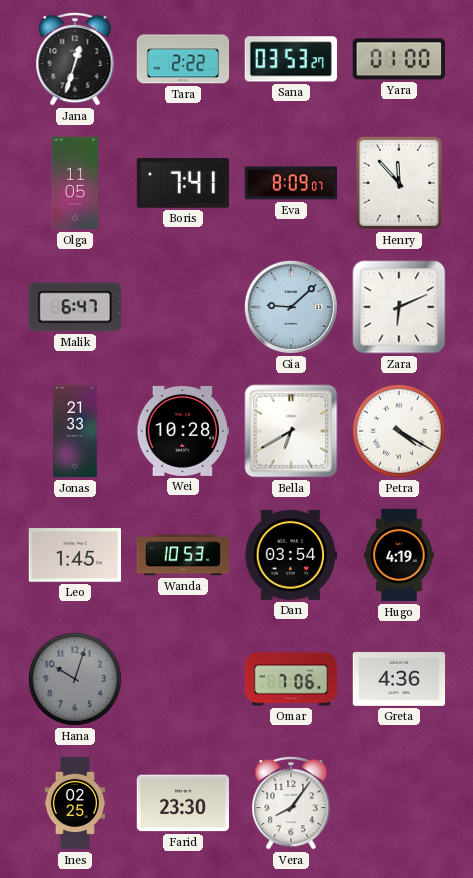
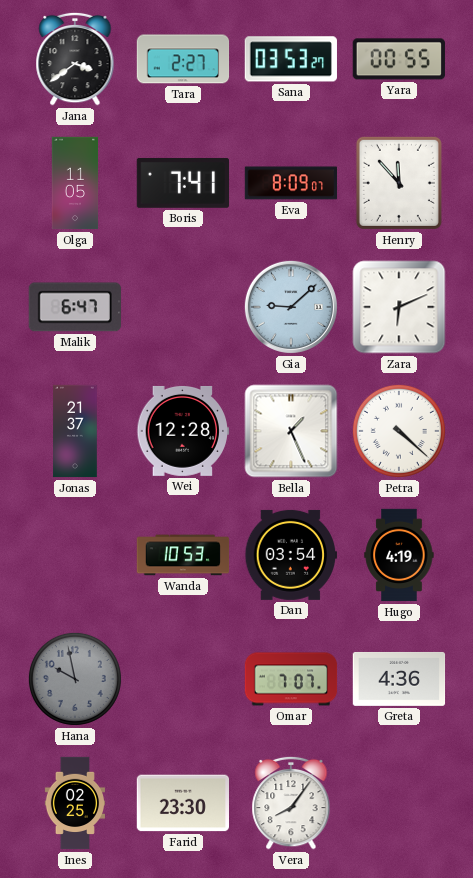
Jana: 12:33 -> 3:39
Tara: 2:22 -> 2:27
Yara: 01:00 -> 00:55
Jonas: 21:33 -> 21:37
Wei: 10:28 -> 12:28
Bella: 6:40 -> 1:26
Petra: 4:20 -> 4:22
Leo: 1:45 -> none
Hana: 10:03 -> 9:58
Omar: 7:06 -> 7:07
